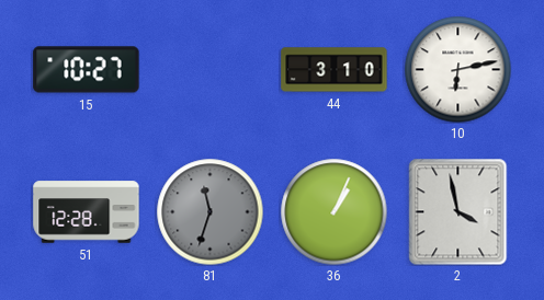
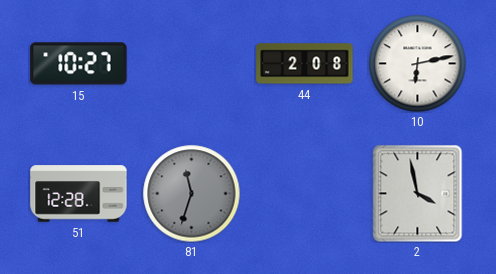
44: 3:10 -> 2:08
36: 1:04 -> none
